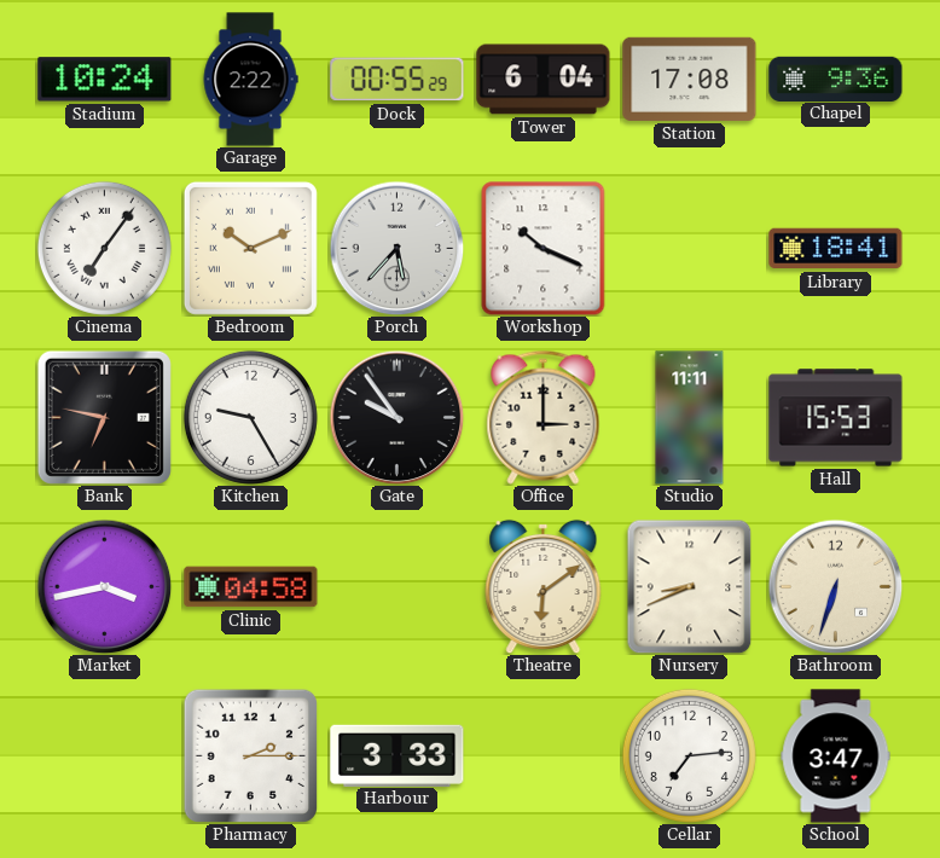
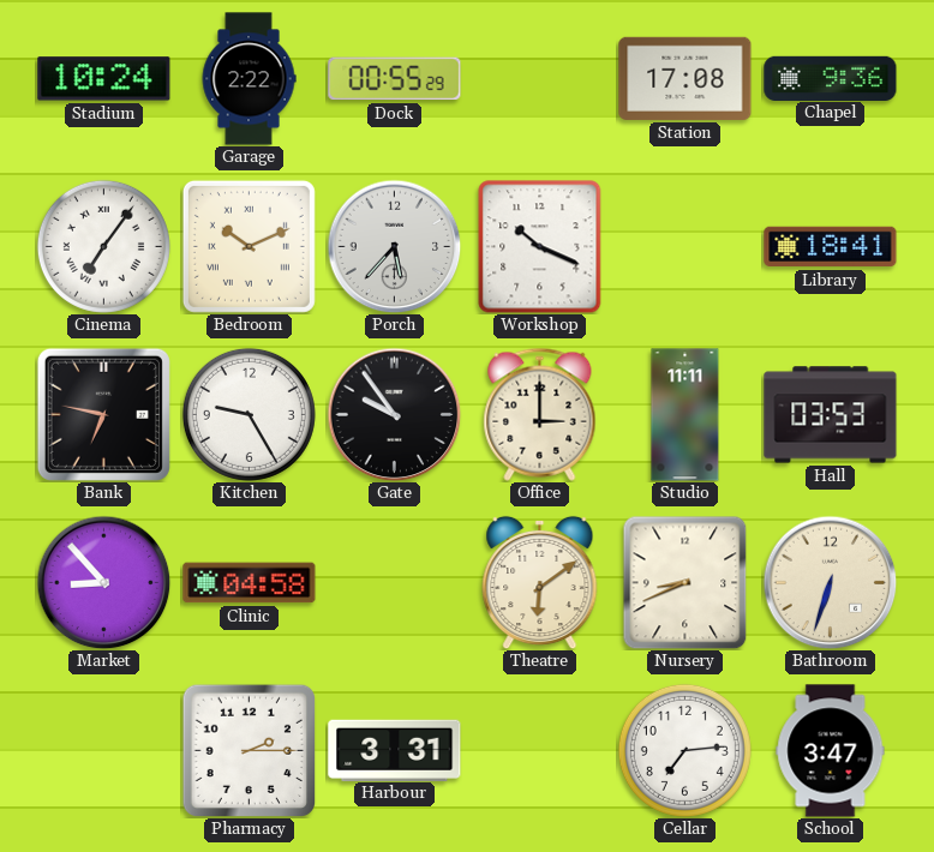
Tower: 6:04 -> none
Hall: 15:53 -> 03:53
Market: 3:43 -> 8:53
Harbour: 3:33 -> 3:31
